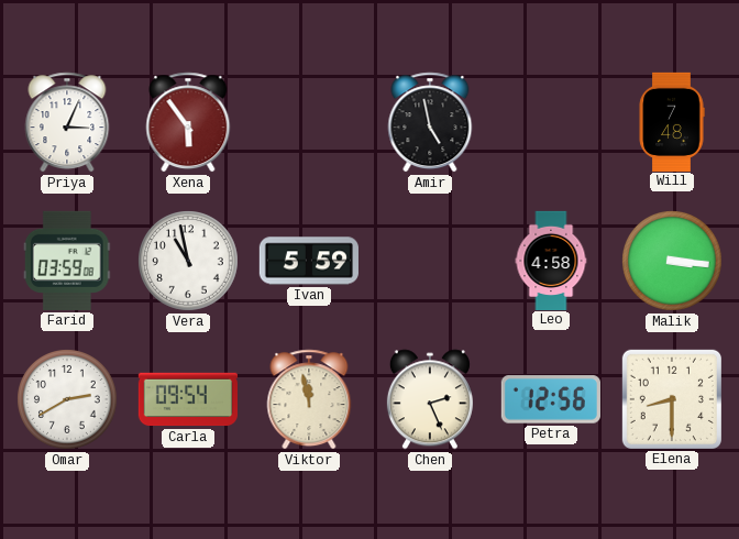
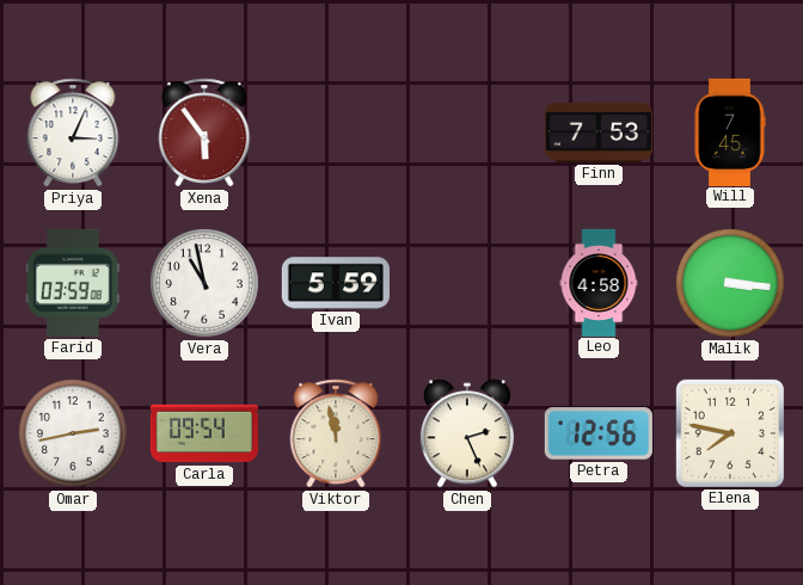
Amir: 4:58 -> none
Finn: none -> 7:53
Will: 7:48 -> 7:45
Omar: 2:40 -> 2:43
Elena: 8:30 -> 7:47
